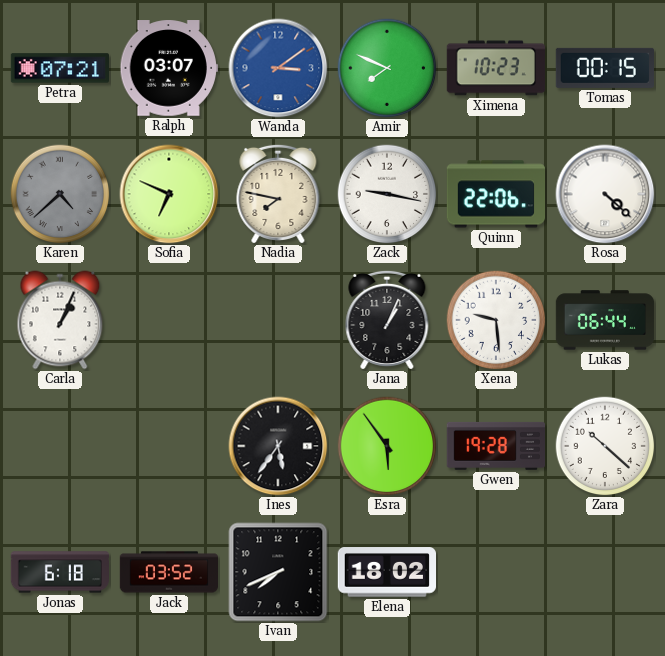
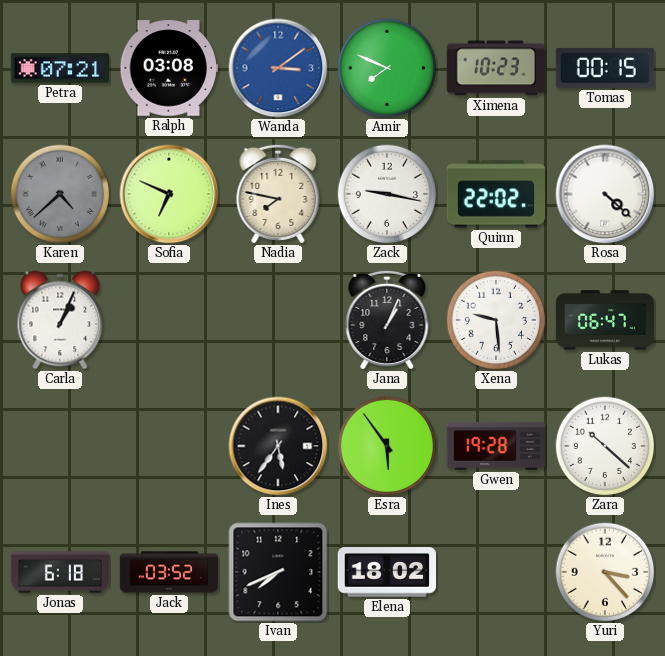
Ralph: 03:07 -> 03:08
Quinn: 22:06 -> 22:02
Lukas: 06:44 -> 06:47
Yuri: none -> 3:23
